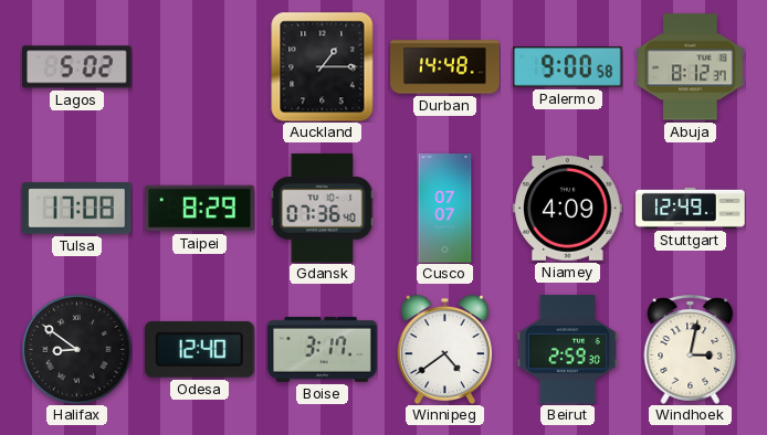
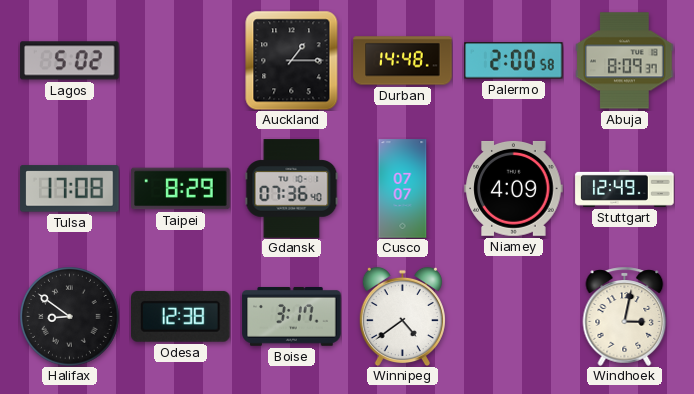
Palermo: 9:00 -> 2:00
Abuja: 8:12 -> 8:09
Odesa: 12:40 -> 12:38
Beirut: 2:59 -> none
